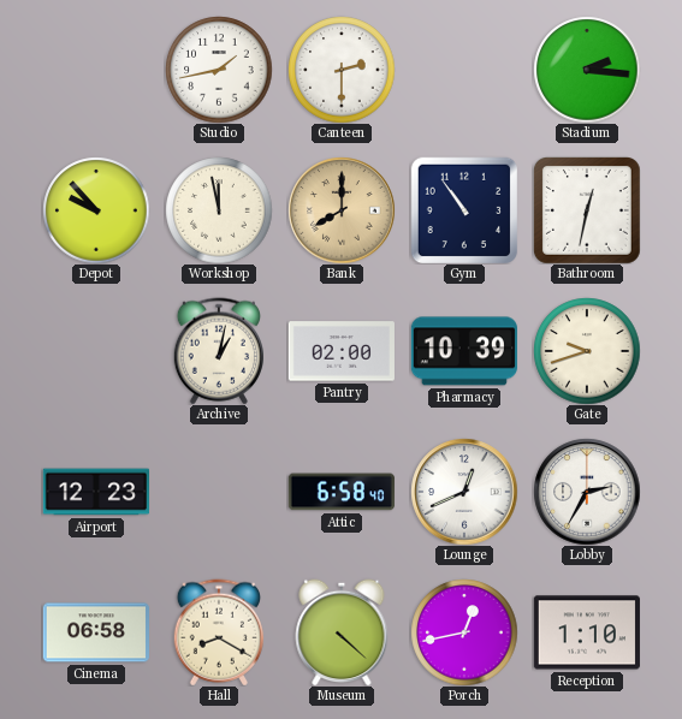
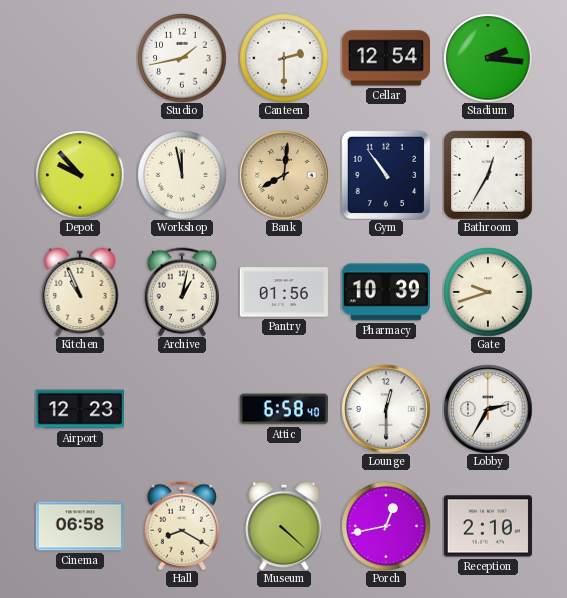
Cellar: none -> 12:54
Bank: 8:00 -> 8:01
Bathroom: 12:32 -> 12:35
Kitchen: none -> 10:56
Pantry: 02:00 -> 01:56
Lounge: 12:41 -> 12:30
Reception: 1:10 -> 2:10
